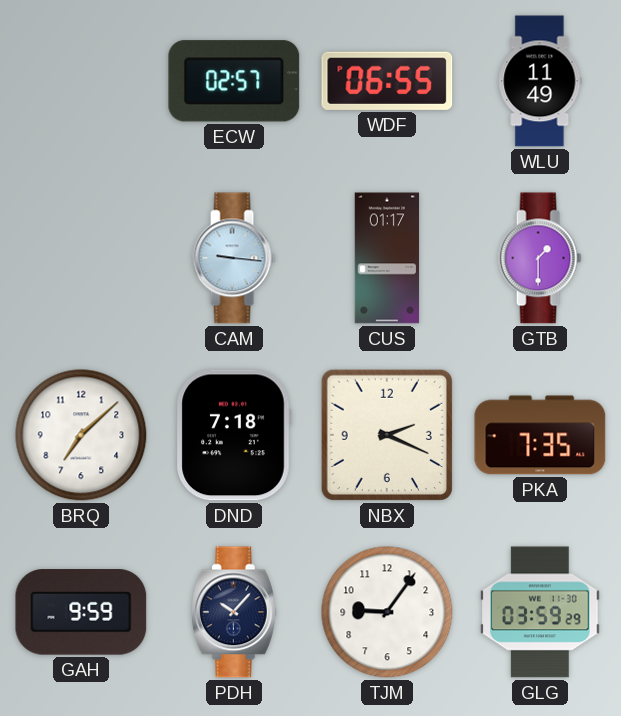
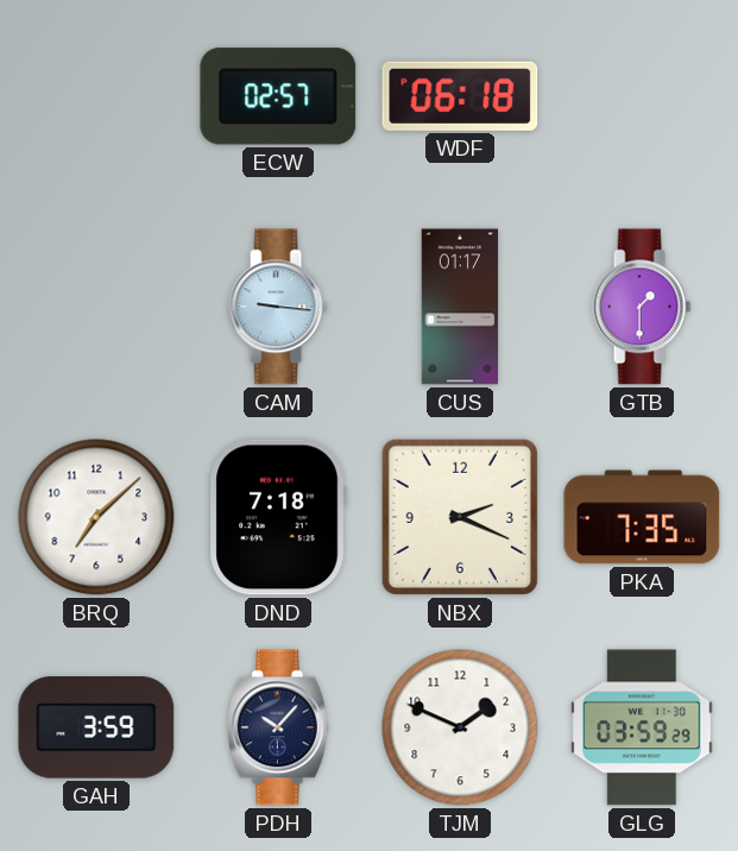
WDF: 06:55 -> 06:18
WLU: 11:49 -> none
GAH: 9:59 -> 3:59
TJM: 9:06 -> 1:49
